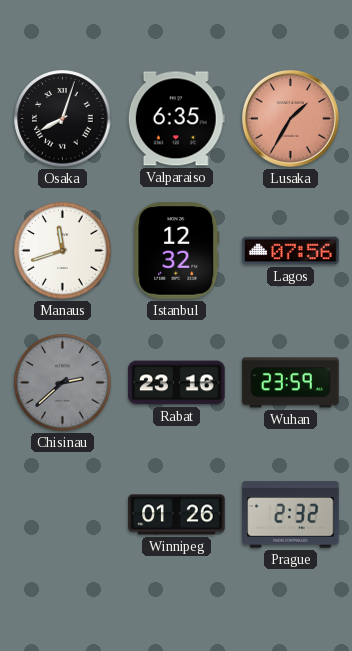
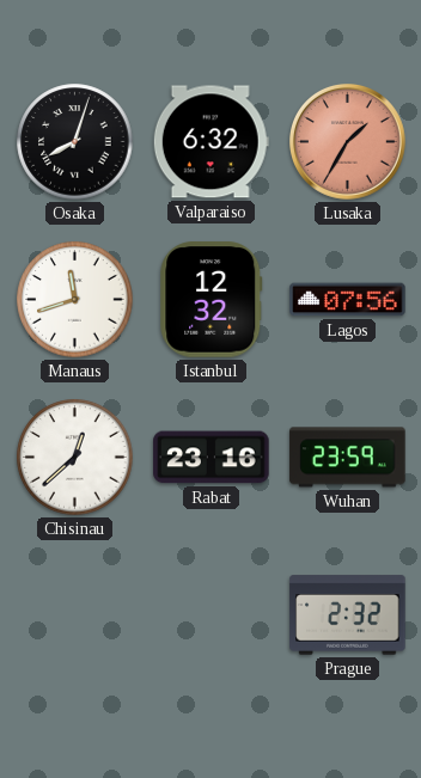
Valparaiso: 6:35 -> 6:32
Chisinau: 2:38 -> 12:38
Chisinau dial: grey -> white
Winnipeg: 01:26 -> none
